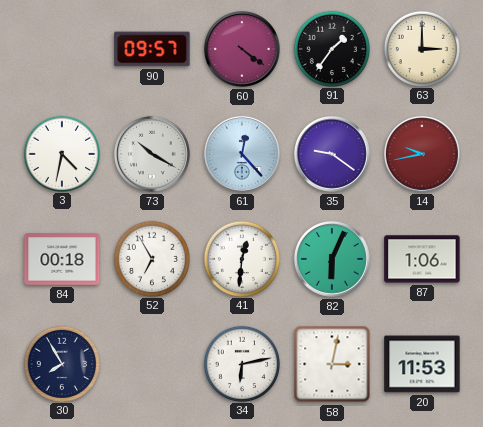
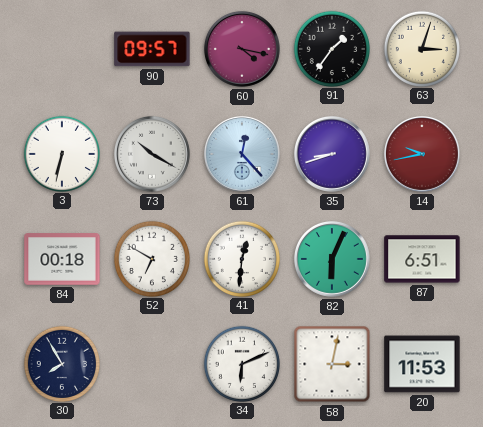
60: 4:21 -> 4:17
63: 3:00 -> 3:03
3: 4:32 -> 6:32
35: 9:21 -> 8:42
52: 6:55 -> 6:50
87: 1:06 -> 6:51
34: 6:13 -> 6:11
